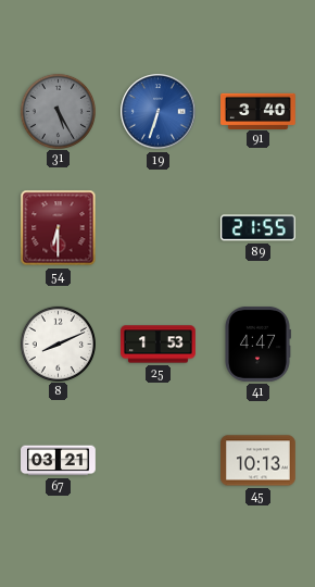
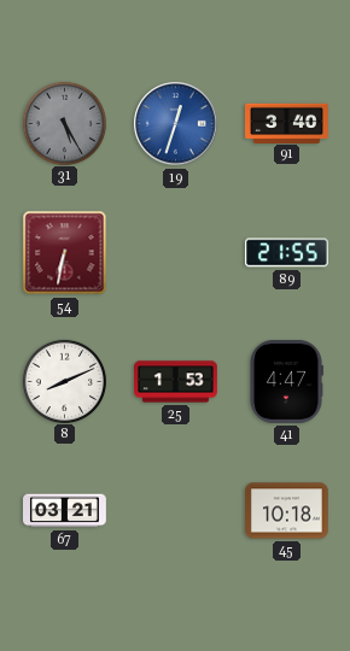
19: 6:33 -> 12:33
54: 6:30 -> 6:32
45: 10:13 -> 10:18
